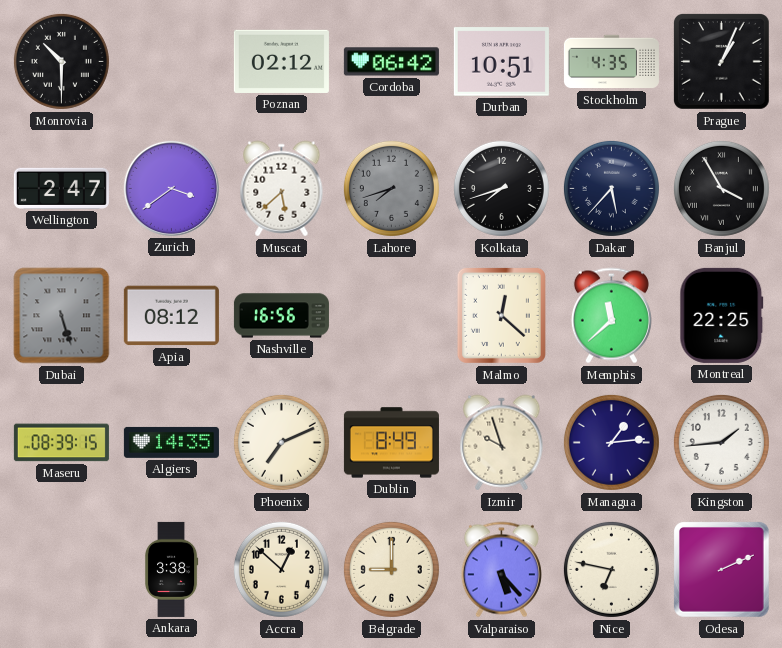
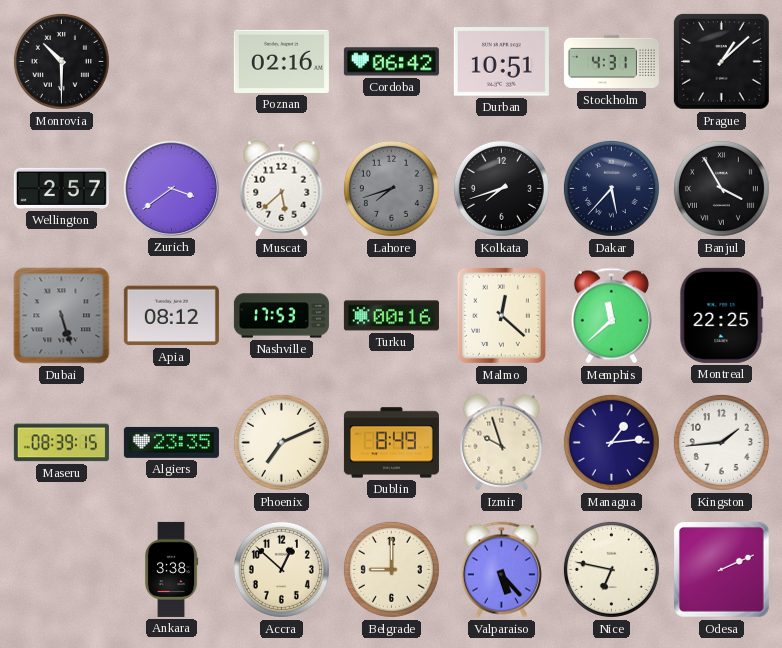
Poznan: 02:12 -> 02:16
Stockholm: 4:35 -> 4:31
Prague: 1:04 -> 1:08
Wellington: 2:47 -> 2:57
Nashville: 16:56 -> 17:53
Turku: none -> 00:16
Algiers: 14:35 -> 23:35
